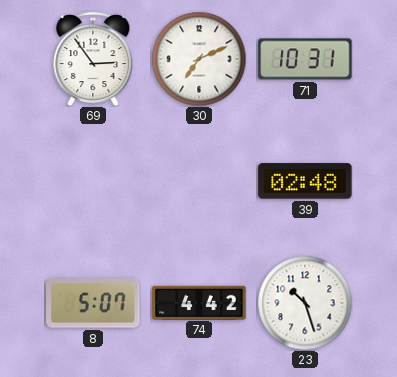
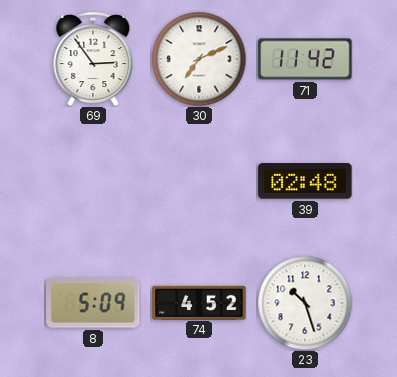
71: 10:31 -> 11:42
8: 5:07 -> 5:09
74: 4:42 -> 4:52
